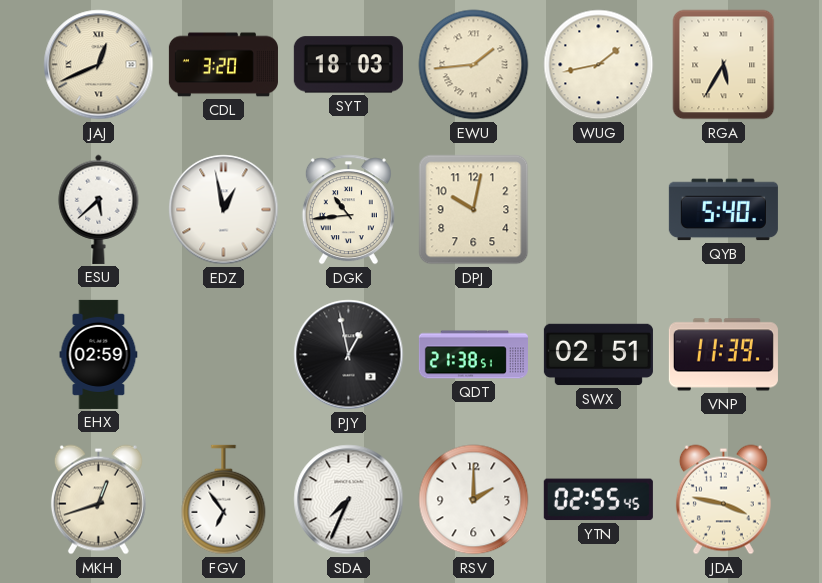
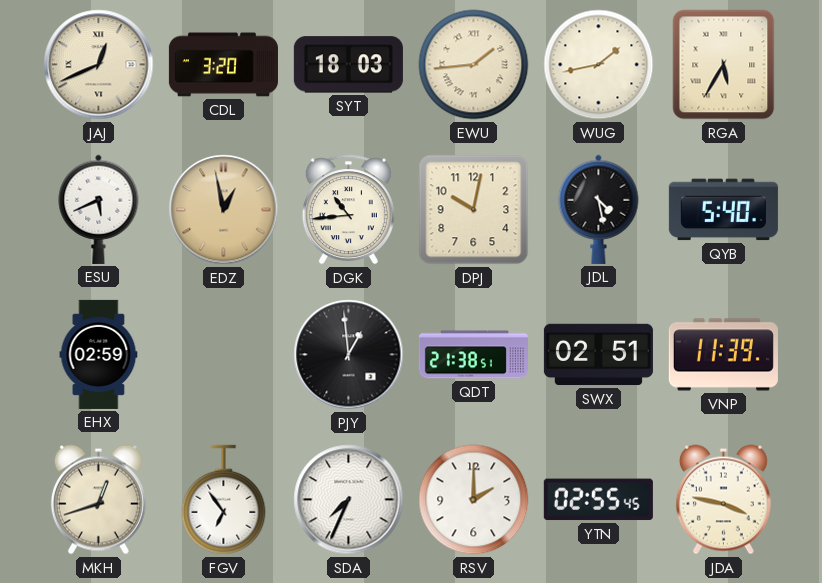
ESU: 5:38 -> 5:41
EDZ dial: white -> champagne
JDL: none -> 4:28
PJY: 12:58 -> 12:59
